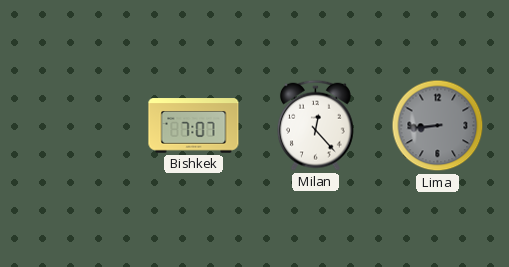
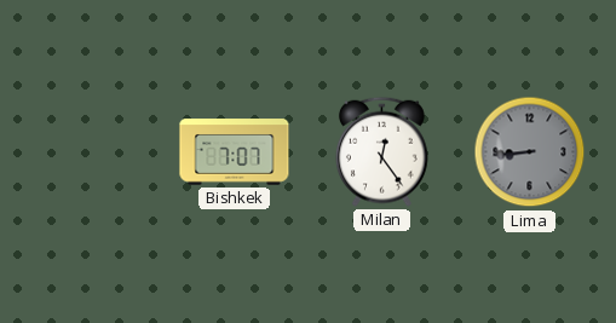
Milan: 12:23 -> 12:24
